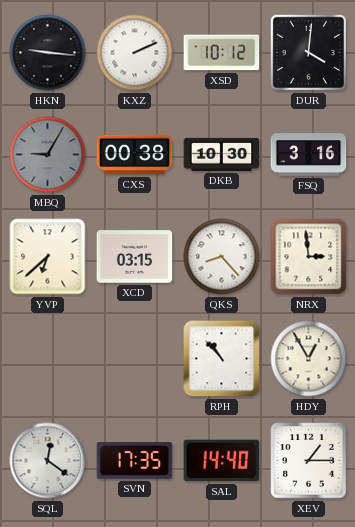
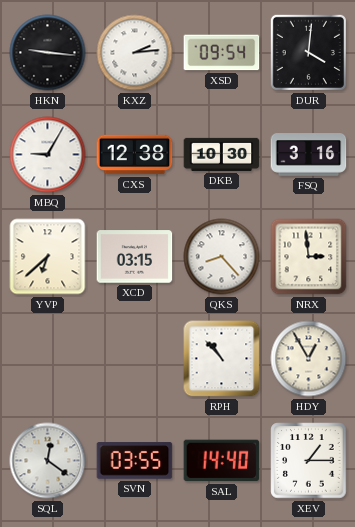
KXZ: 2:11 -> 2:14
XSD: 10:12 -> 09:54
MBQ dial: grey -> white
CXS: 00:38 -> 12:38
SVN: 17:35 -> 03:55
